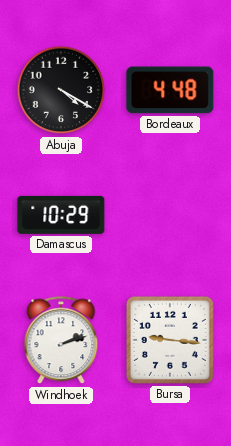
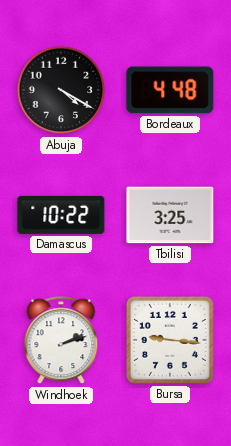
Damascus: 10:29 -> 10:22
Tbilisi: none -> 3:25
